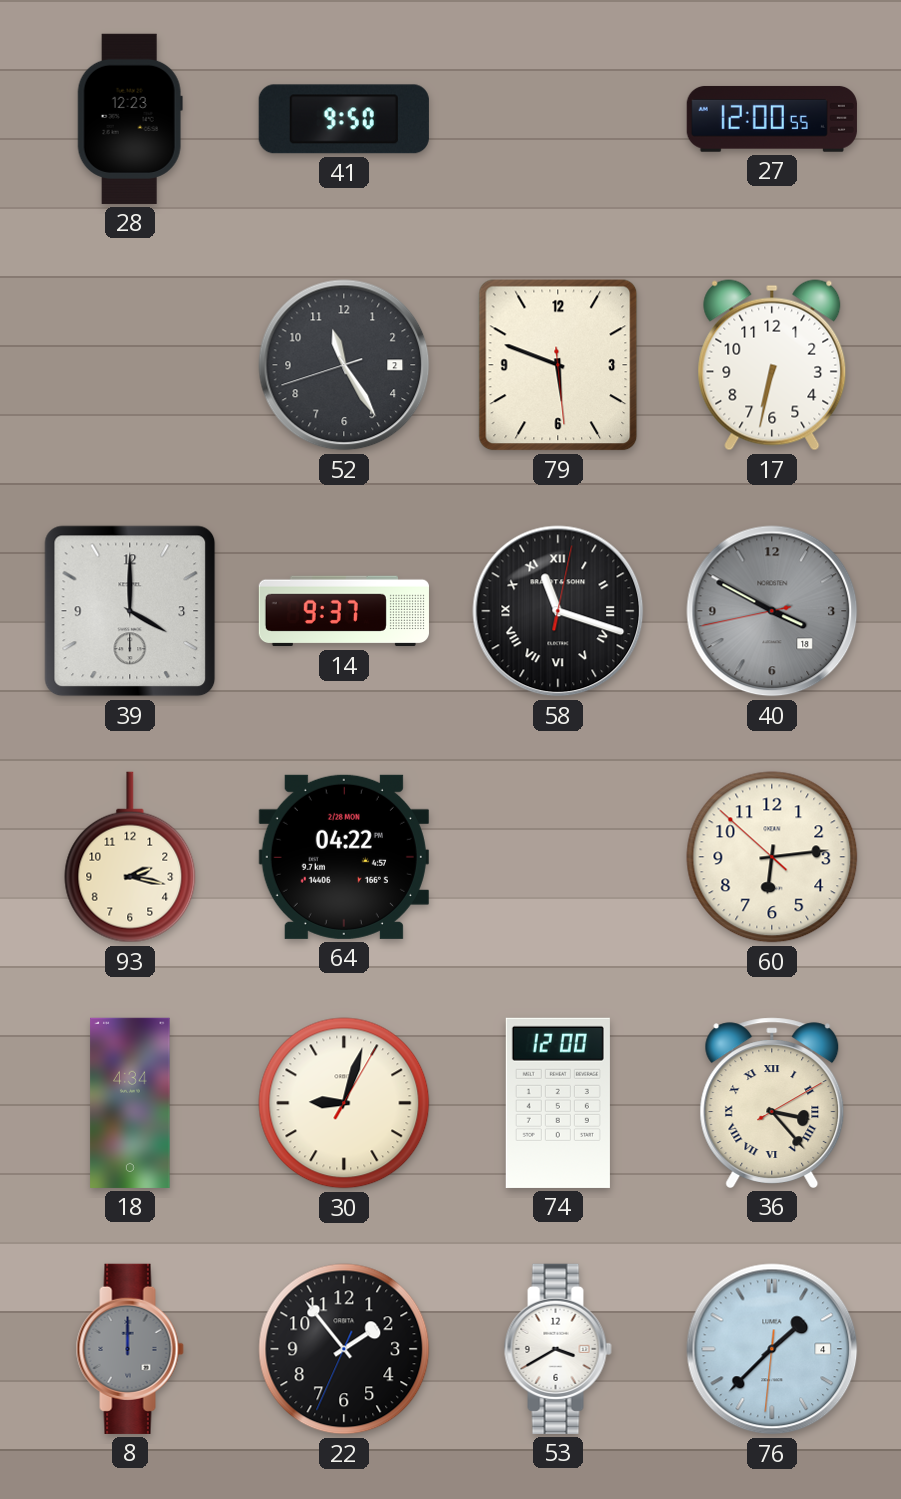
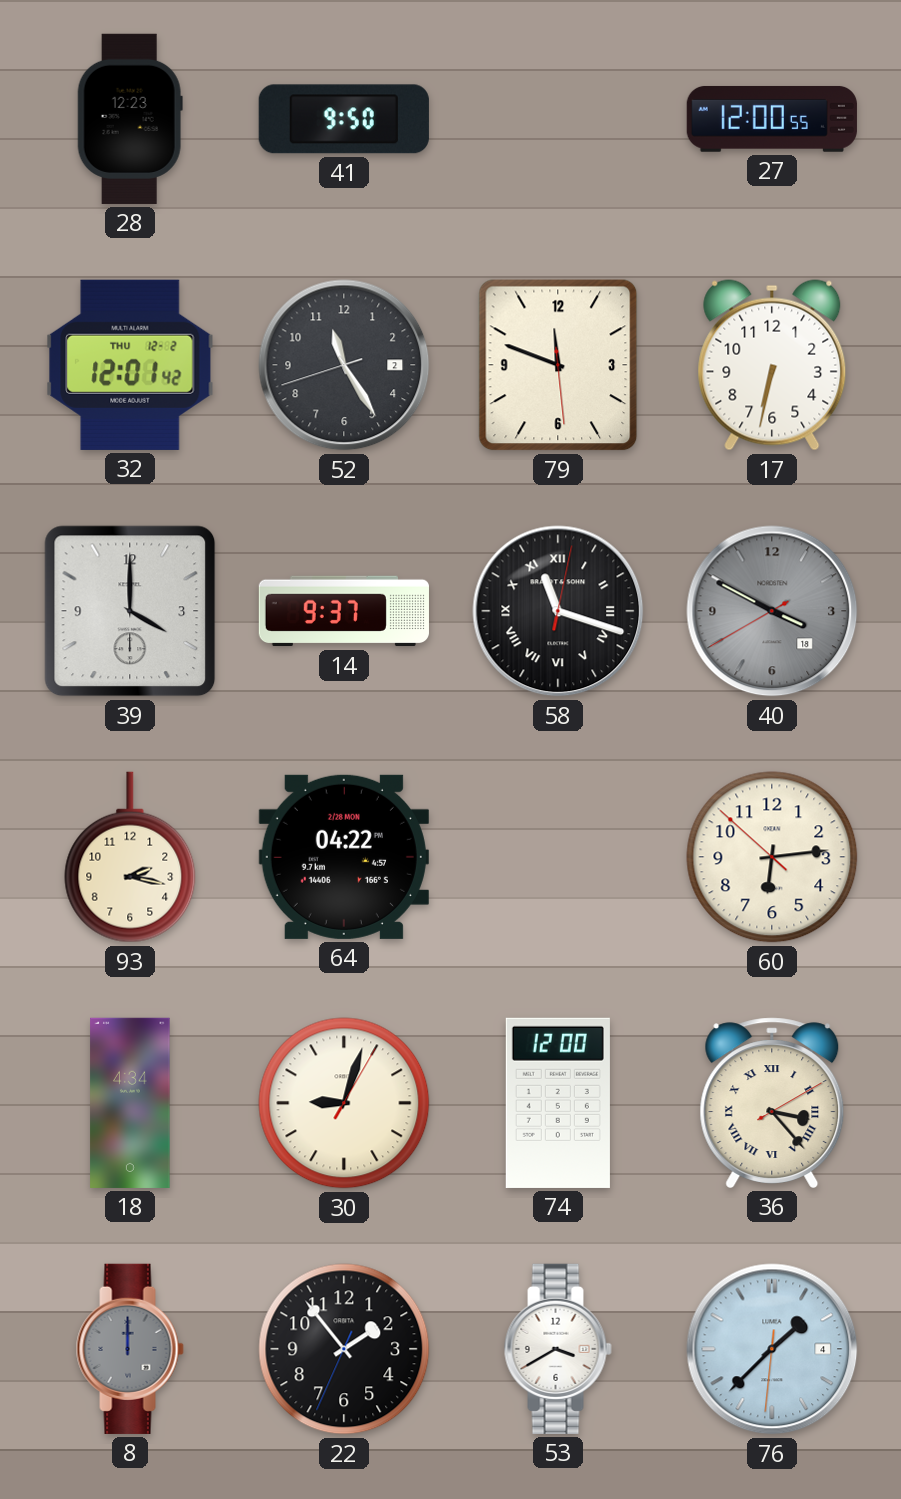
32: none -> 12:01
79: 5:48 -> 11:48
40: 3:49:43 -> 3:49:40
